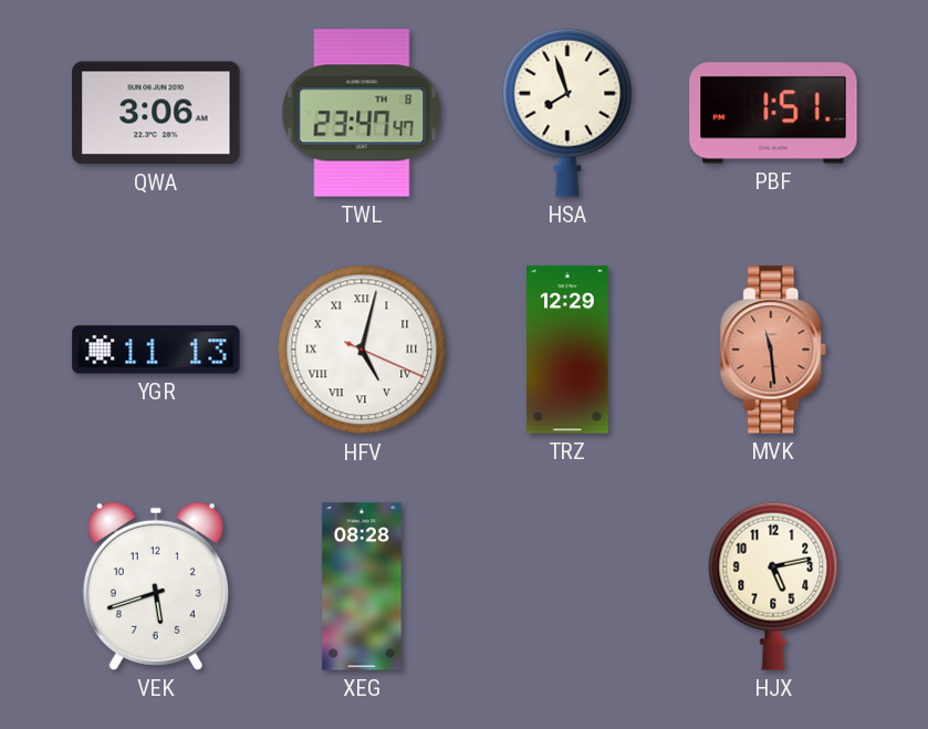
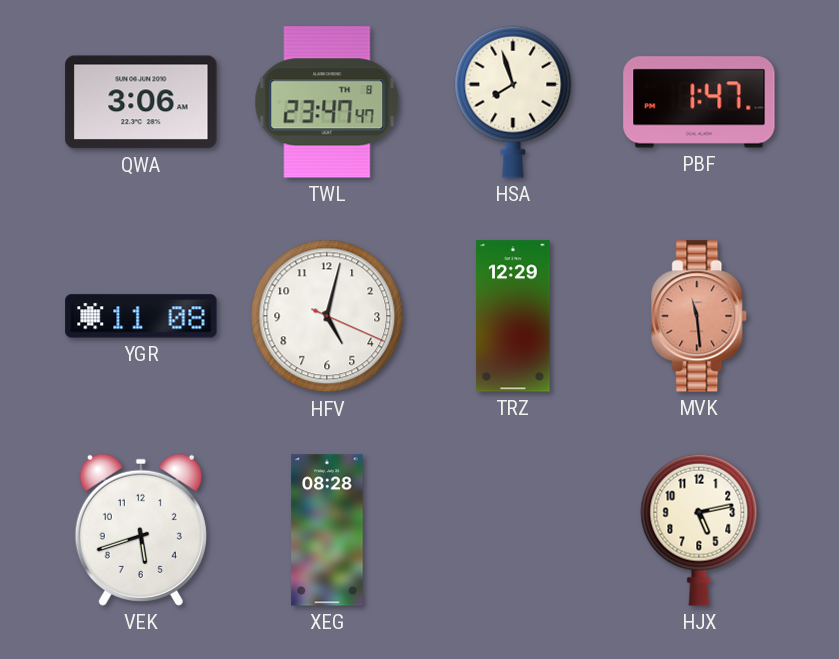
PBF: 1:51 -> 1:47
YGR: 11:13 -> 11:08
HFV numerals: Roman -> Arabic
